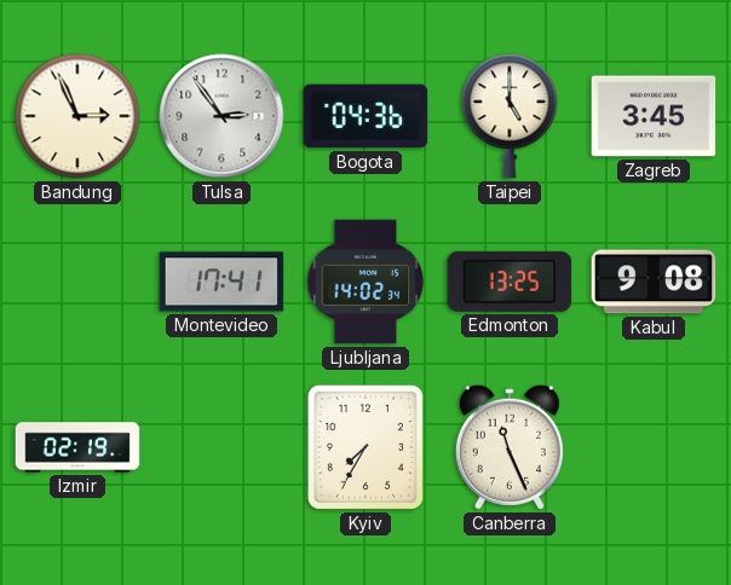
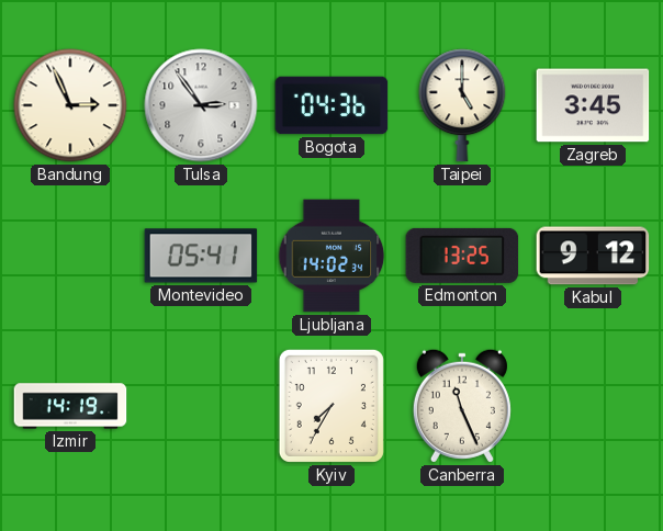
Montevideo: 17:41 -> 05:41
Kabul: 9:08 -> 9:12
Izmir: 02:19 -> 14:19
